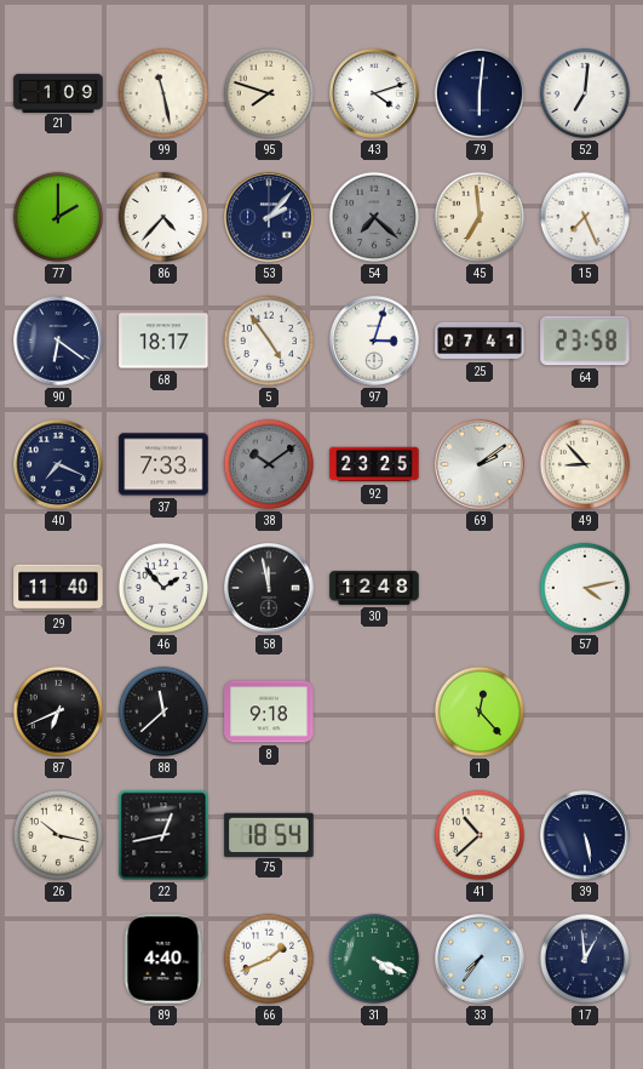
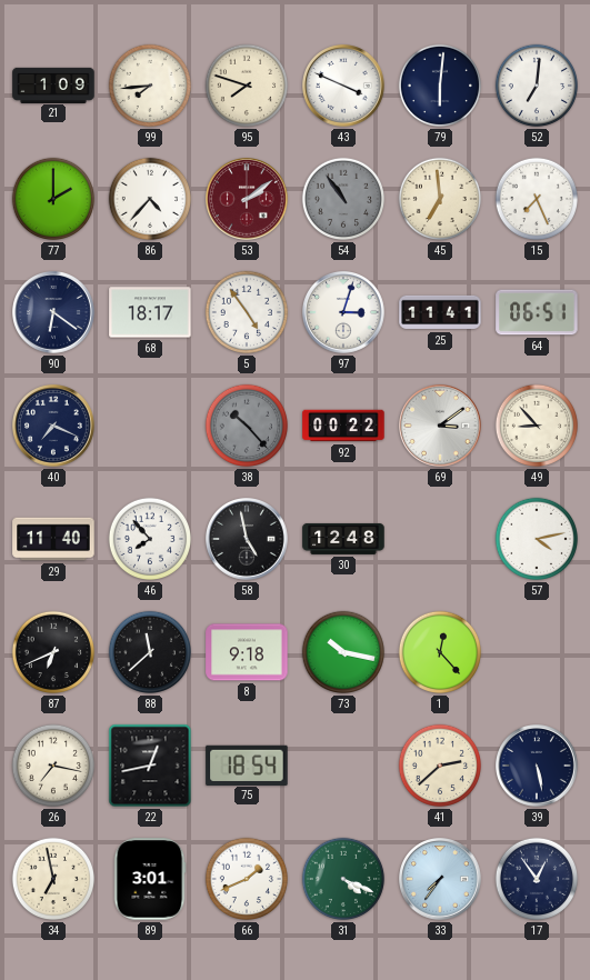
99: 11:28 -> 7:44
43: 4:12 -> 3:49
53: 2:07 -> 2:09
53 dial: navy -> burgundy
54: 7:22 -> 10:54
25: 07:41 -> 11:41
64: 23:58 -> 06:51
37: 7:33 -> none
38: 10:09 -> 10:23
92: 23:25 -> 00:22
69: 2:09 -> 3:09
46: 1:53 -> 7:53
58: 11:58 -> 4:58
73: none -> 10:17
26: 10:17 -> 7:17
41: 10:38 -> 2:38
34: none -> 6:58
89: 4:40 -> 3:01
17: 12:59 -> 12:54
